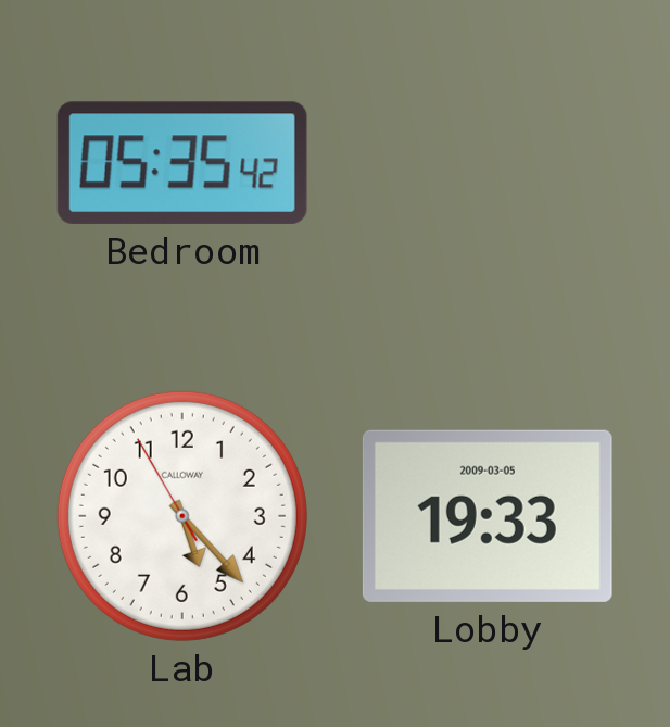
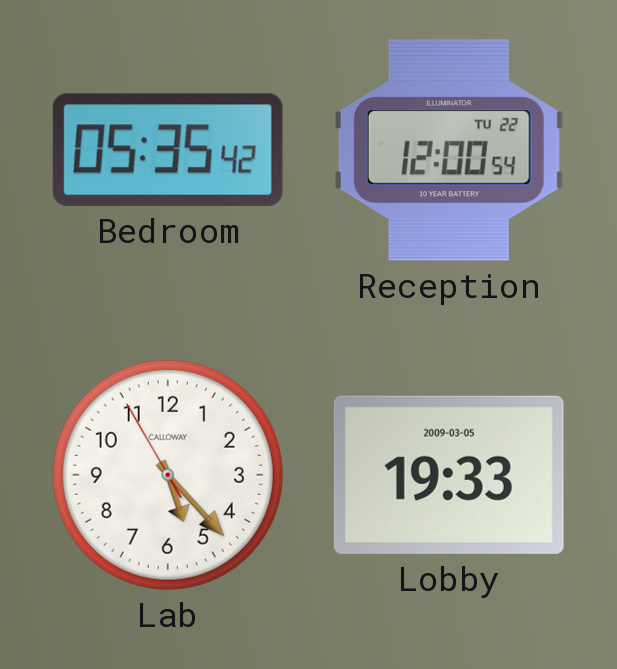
Reception: none -> 12:00
